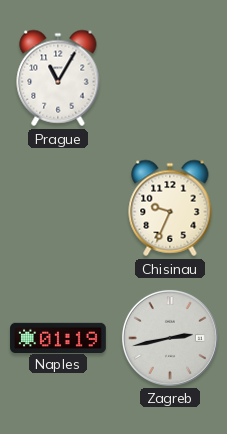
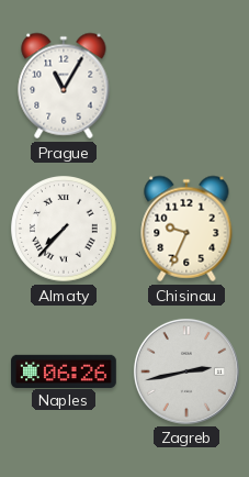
Almaty: none -> 7:37
Naples: 01:19 -> 06:26
